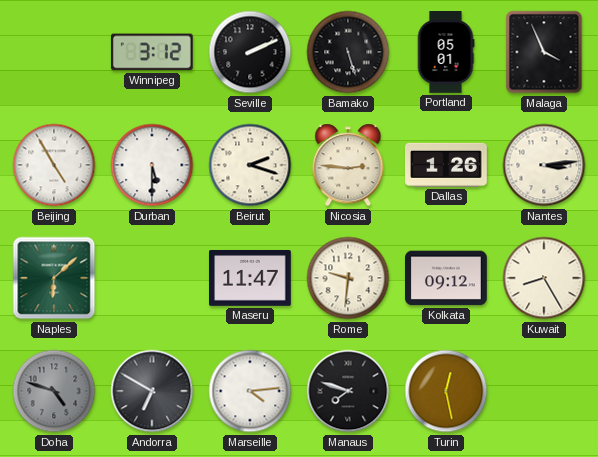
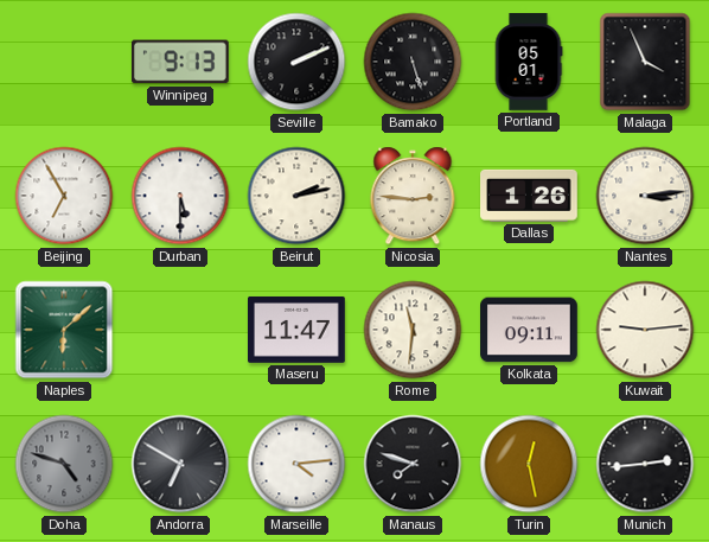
Winnipeg: 3:12 -> 9:13
Beijing: 4:55 -> 6:55
Beirut: 2:18 -> 2:13
Rome: 9:31 -> 11:31
Kolkata: 09:12 -> 09:11
Kuwait: 8:25 -> 9:14
Munich: none -> 2:44
